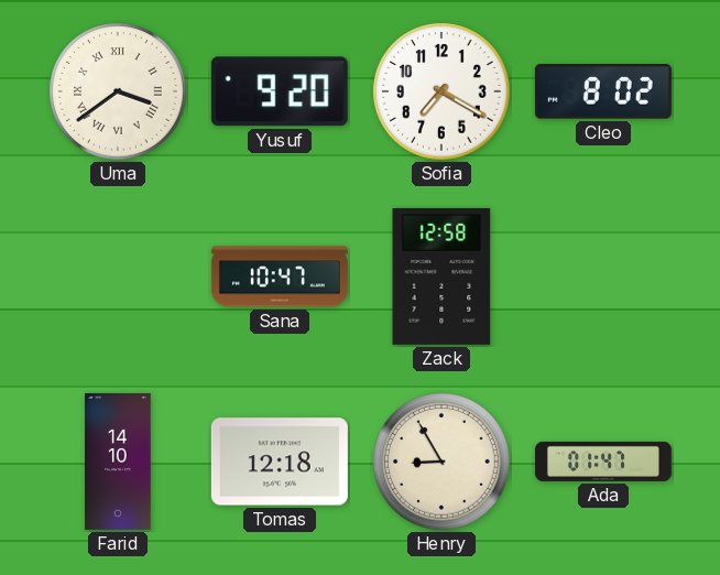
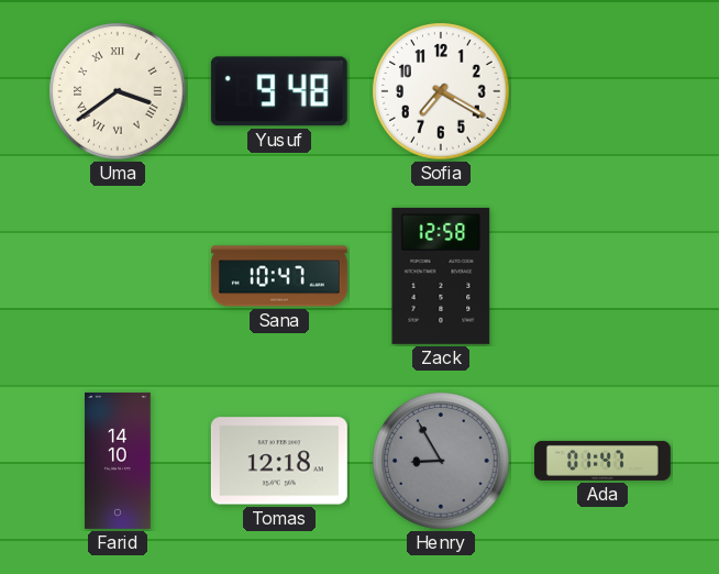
Yusuf: 9:20 -> 9:48
Cleo: 8:02 -> none
Henry dial: cream -> grey
